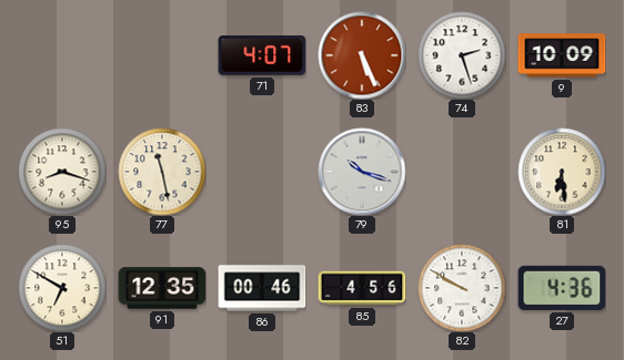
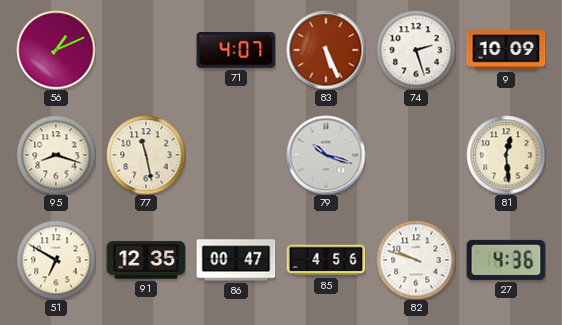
56: none -> 1:11
81: 6:29 -> 12:29
86: 00:46 -> 00:47
82: 9:50 -> 9:48
